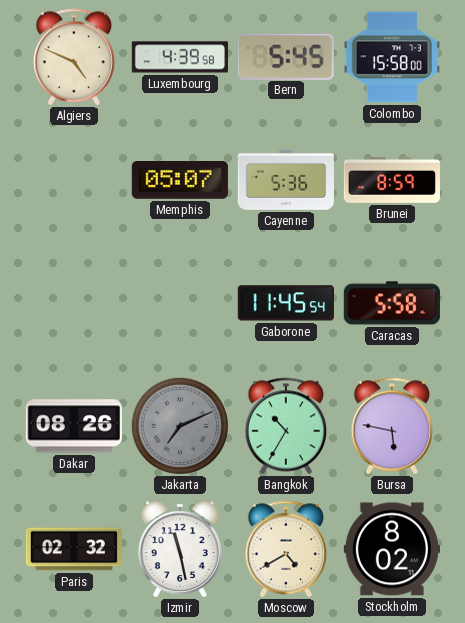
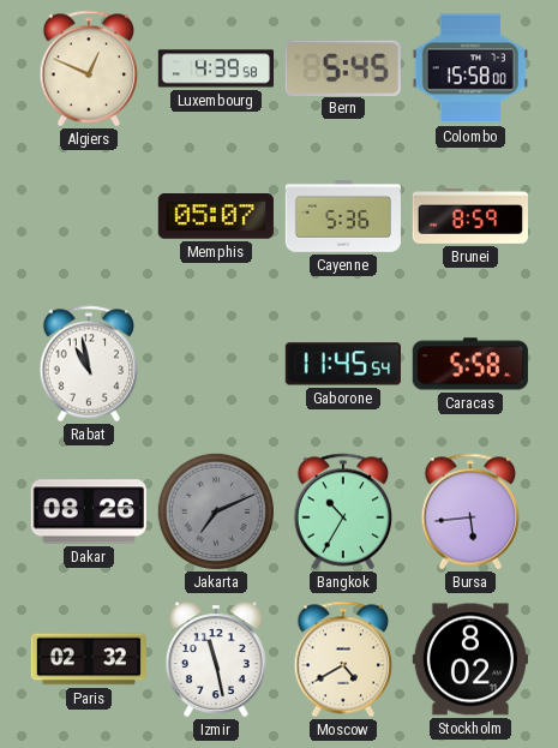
Algiers: 4:49 -> 12:49
Rabat: none -> 10:58
Bursa: 5:47 -> 5:44
